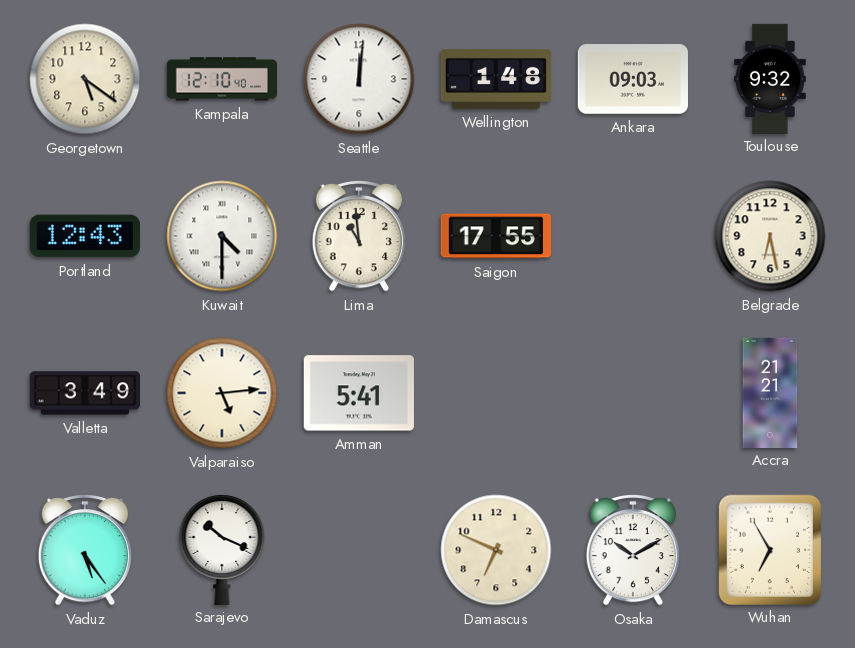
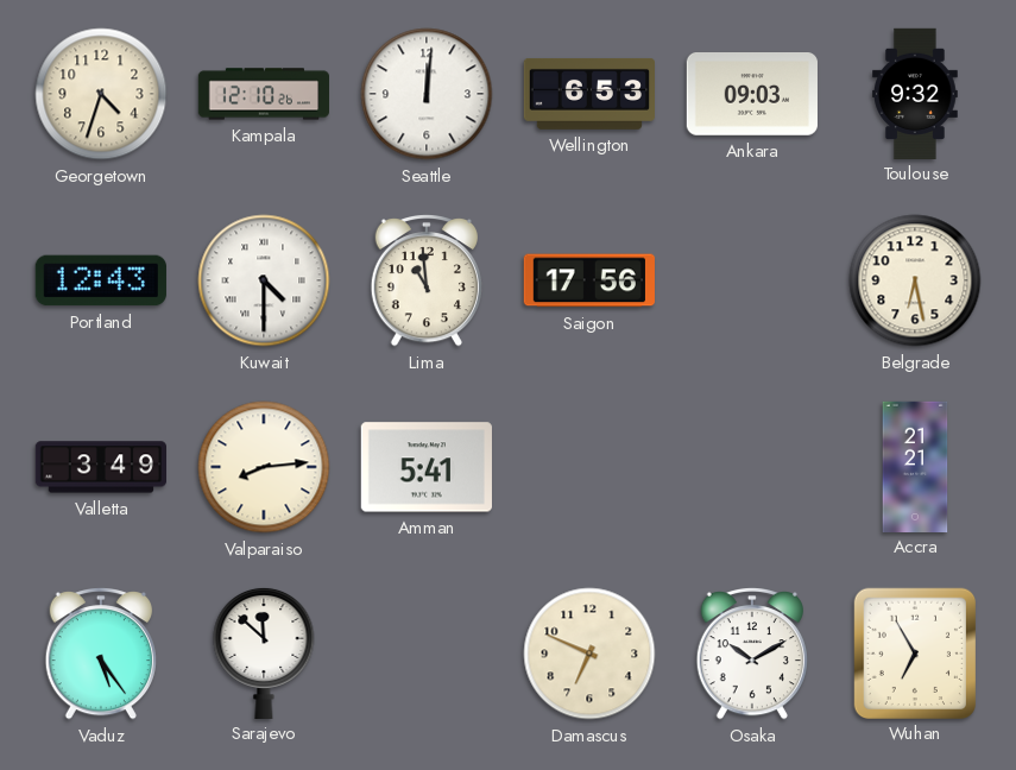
Georgetown: 5:21 -> 4:33
Kampala: 12:10:40 -> 12:10:26
Wellington: 1:48 -> 6:53
Saigon: 17:55 -> 17:56
Valparaiso: 5:14 -> 8:14
Sarajevo: 10:19 -> 11:52
